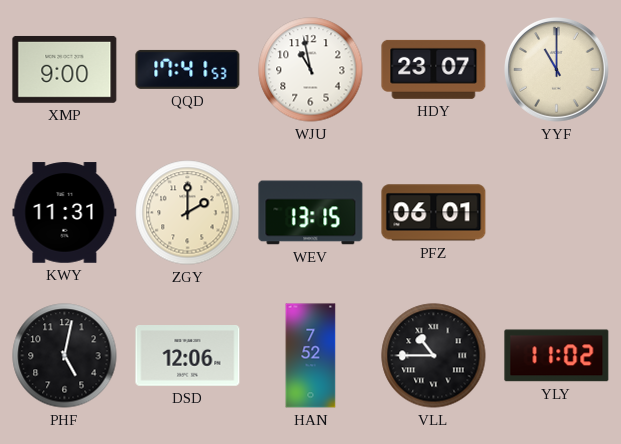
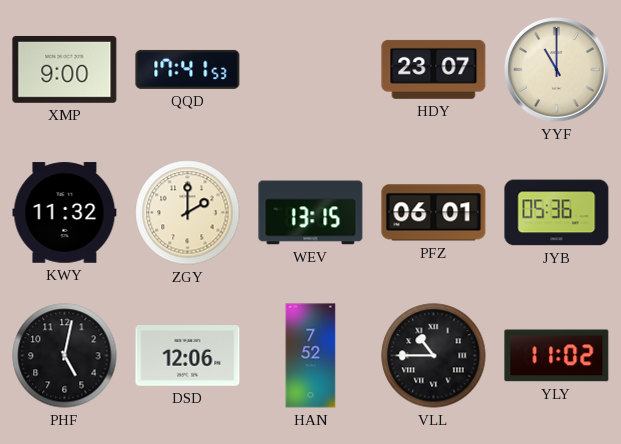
WJU: 10:58 -> none
KWY: 11:31 -> 11:32
JYB: none -> 05:36
